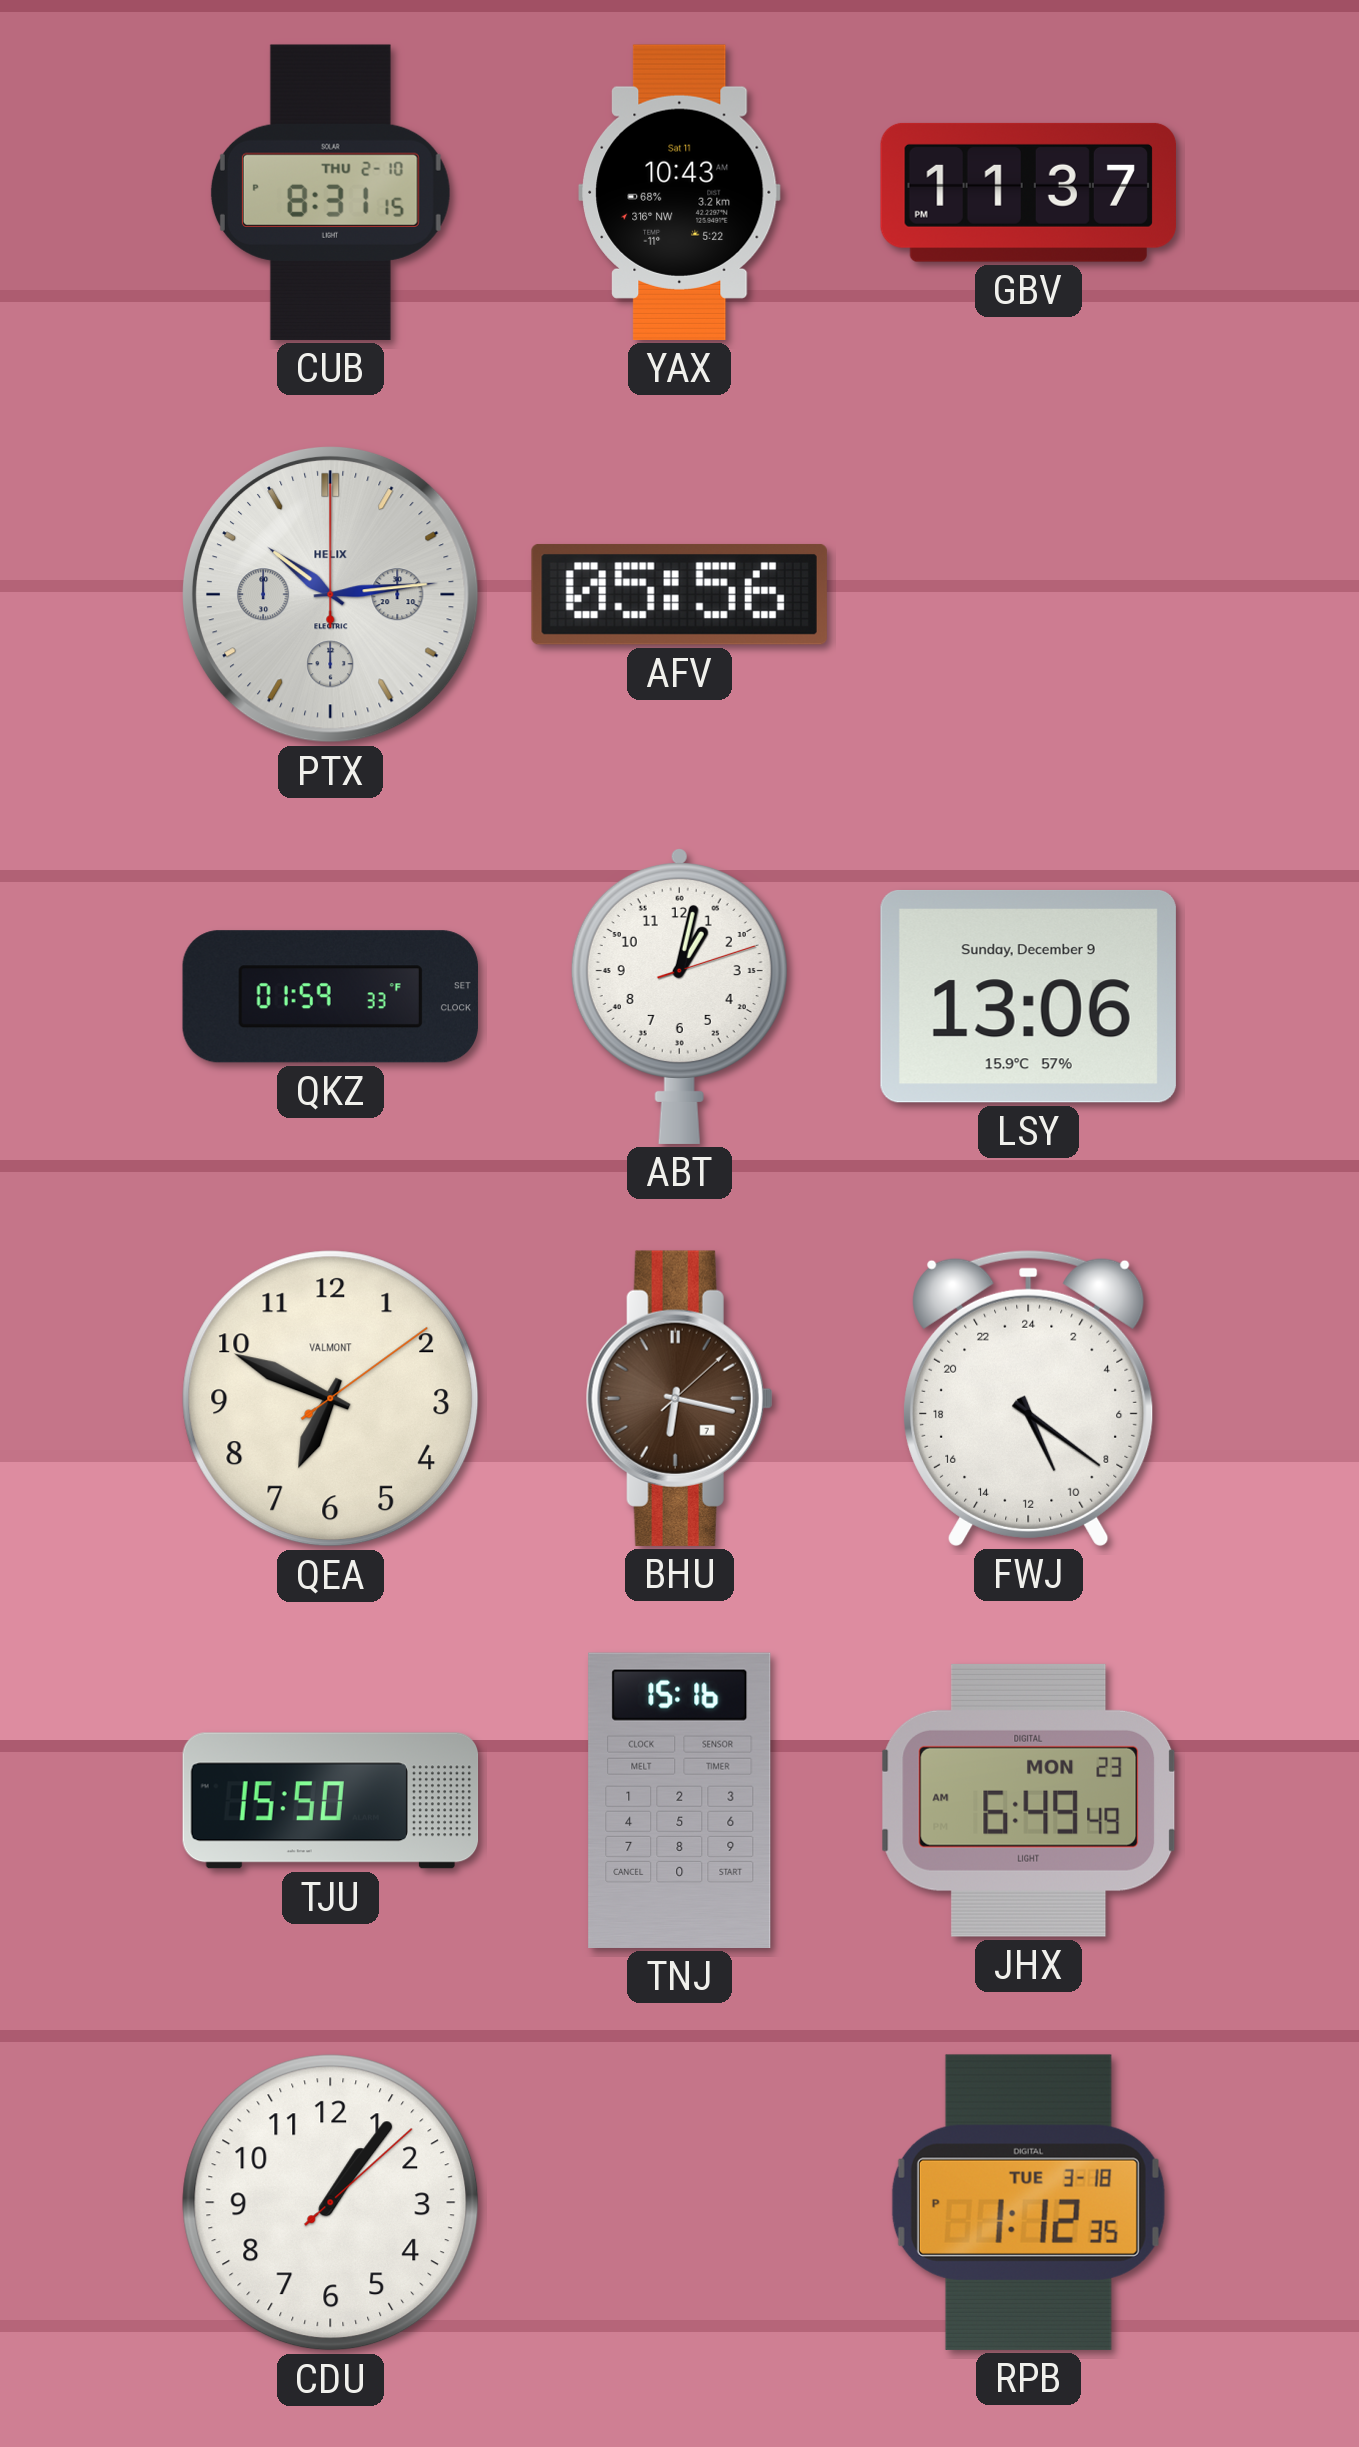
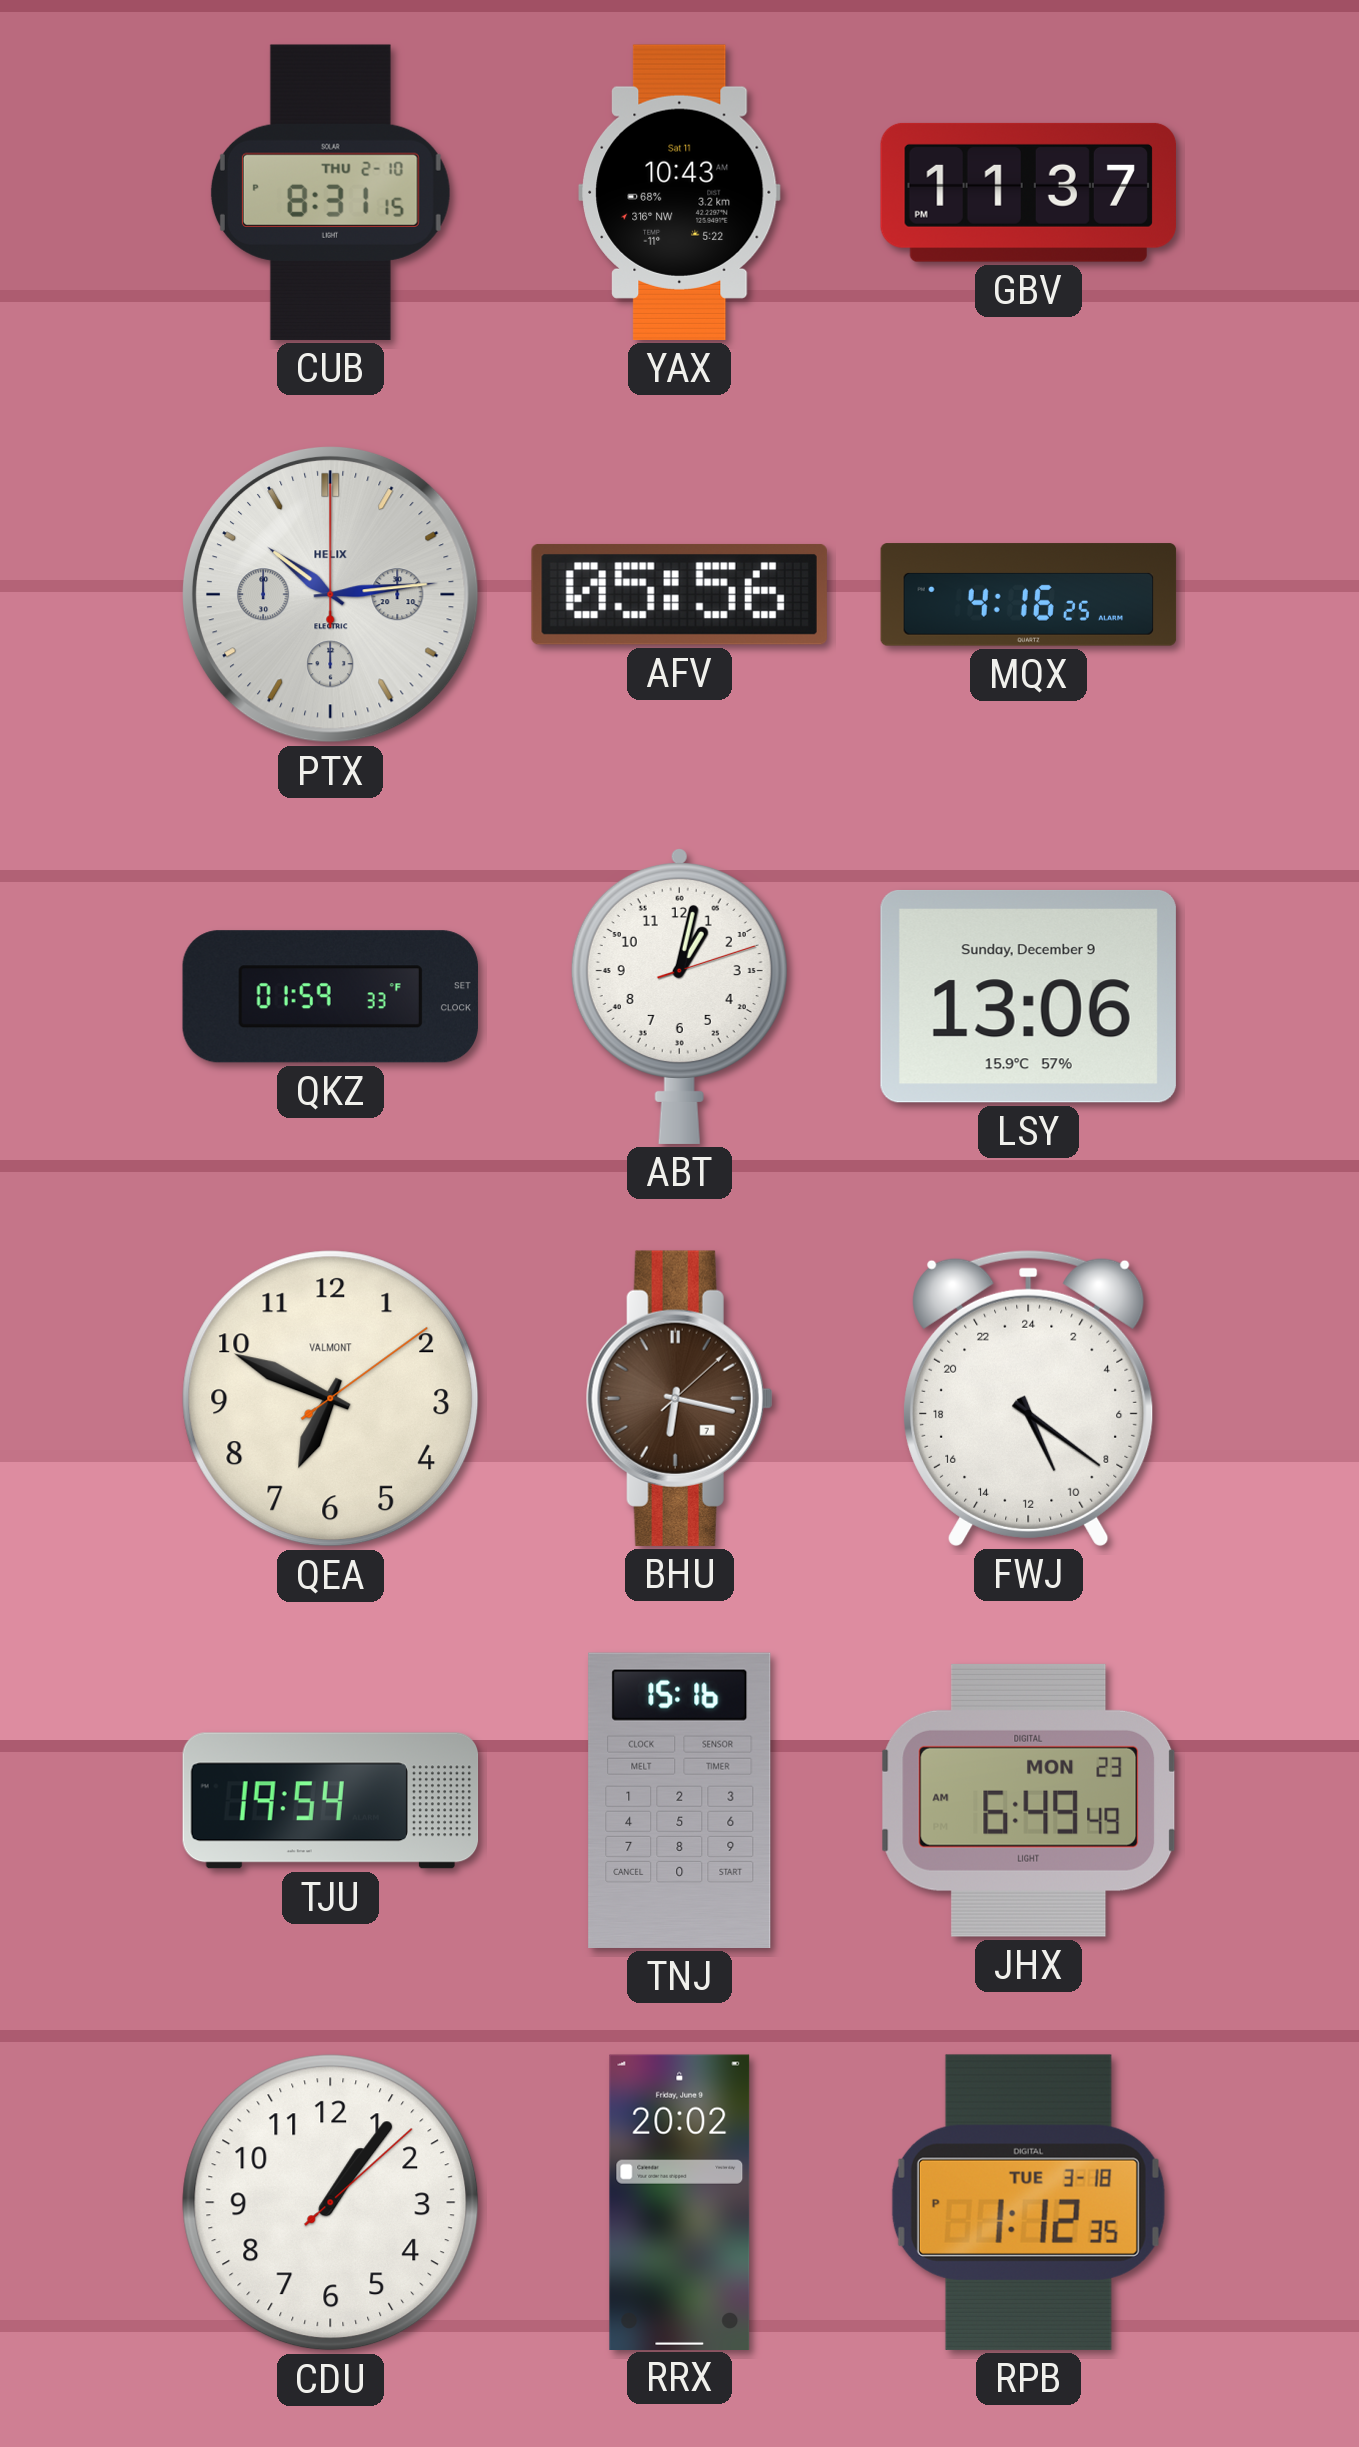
MQX: none -> 4:16
TJU: 15:50 -> 19:54
RRX: none -> 20:02
